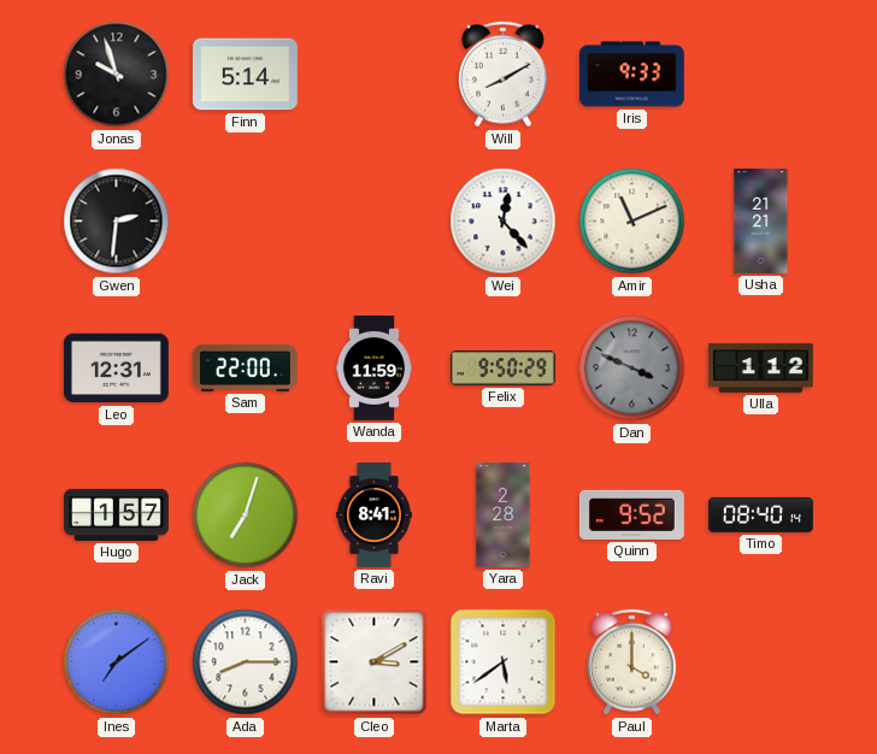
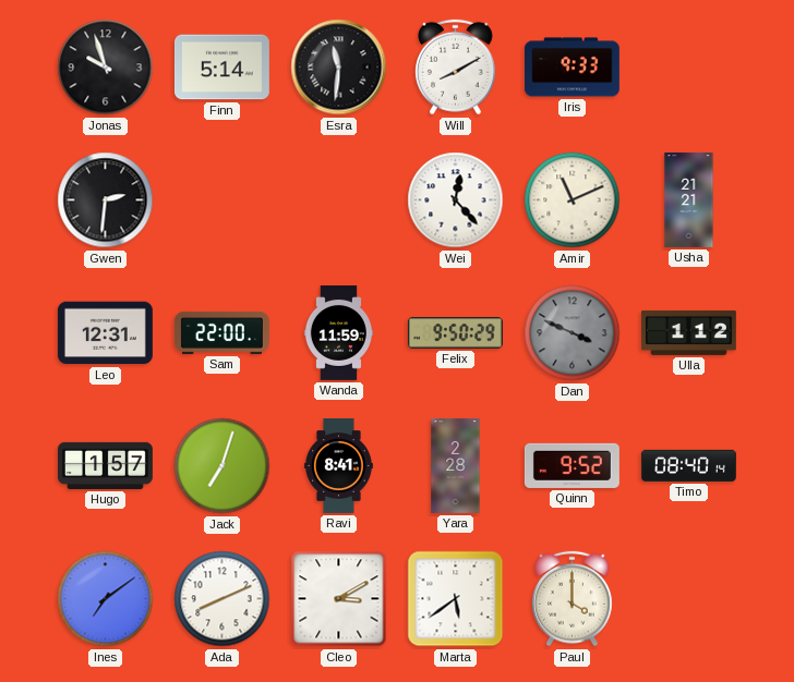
Esra: none -> 11:31
Ada: 8:15 -> 8:11
